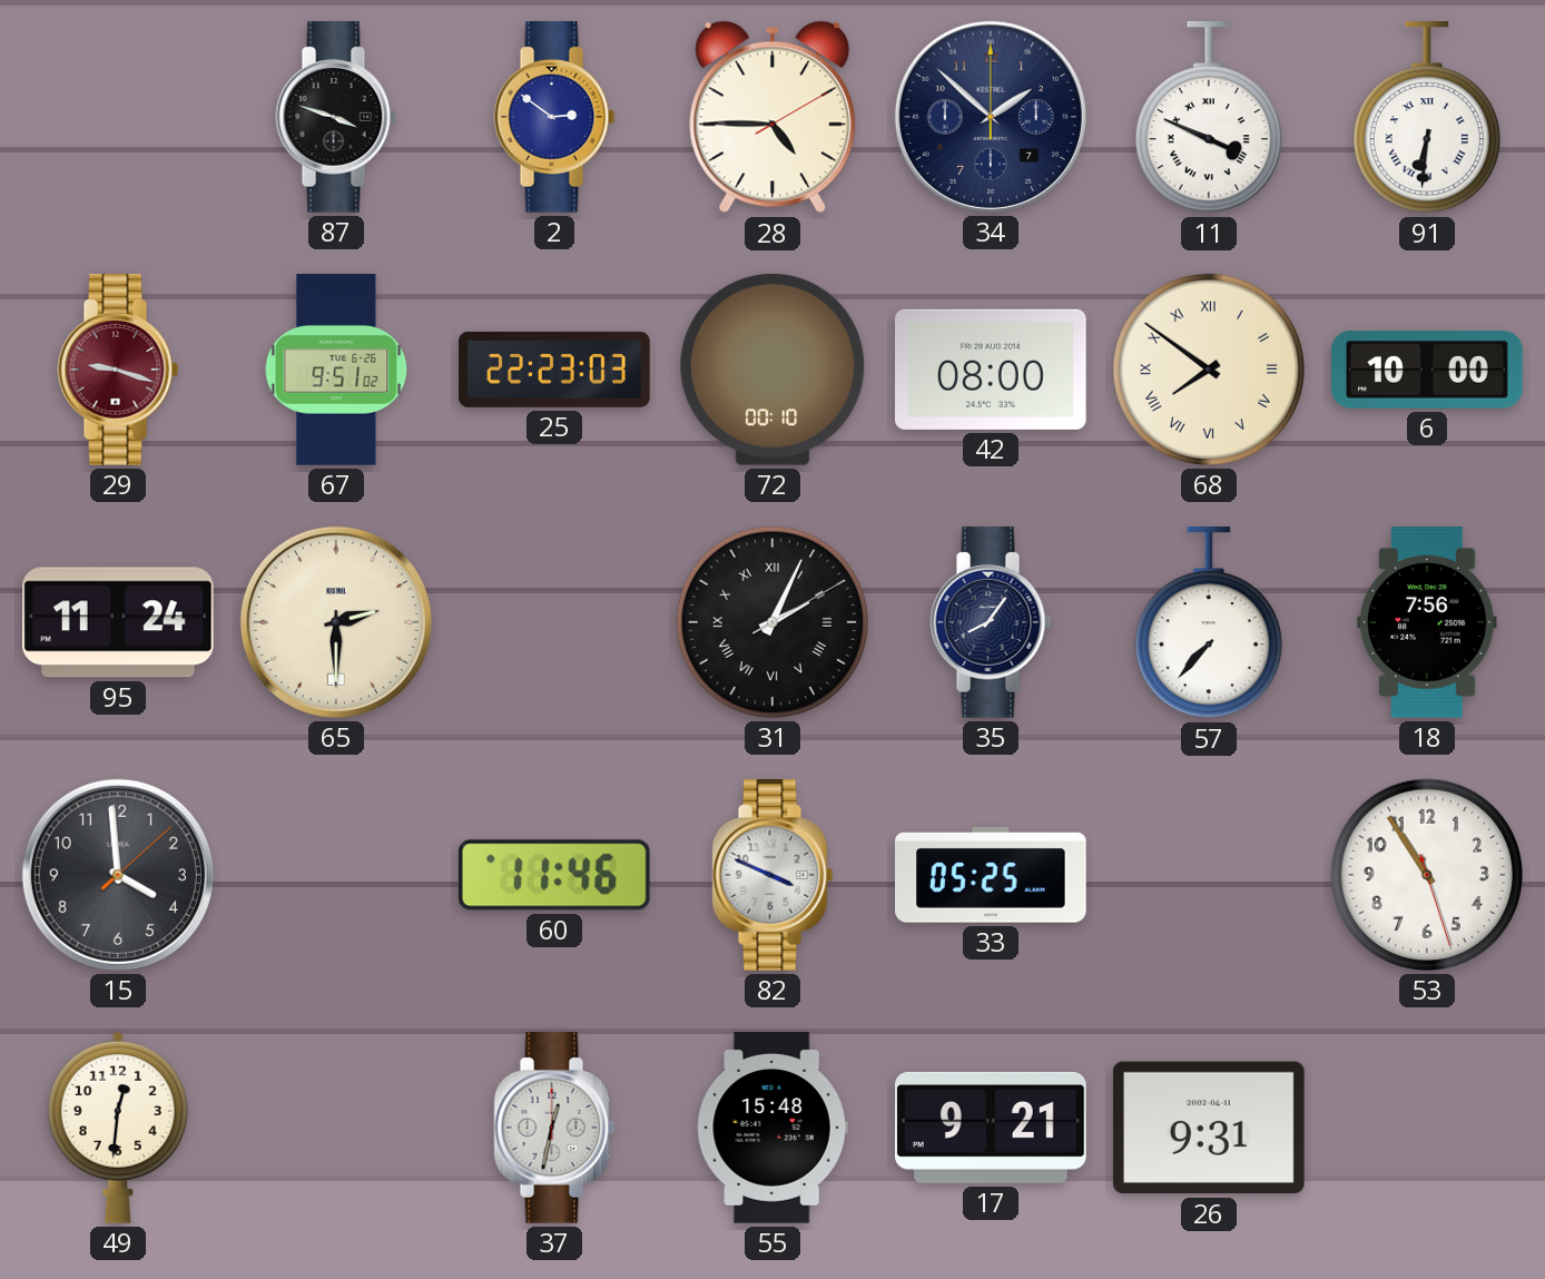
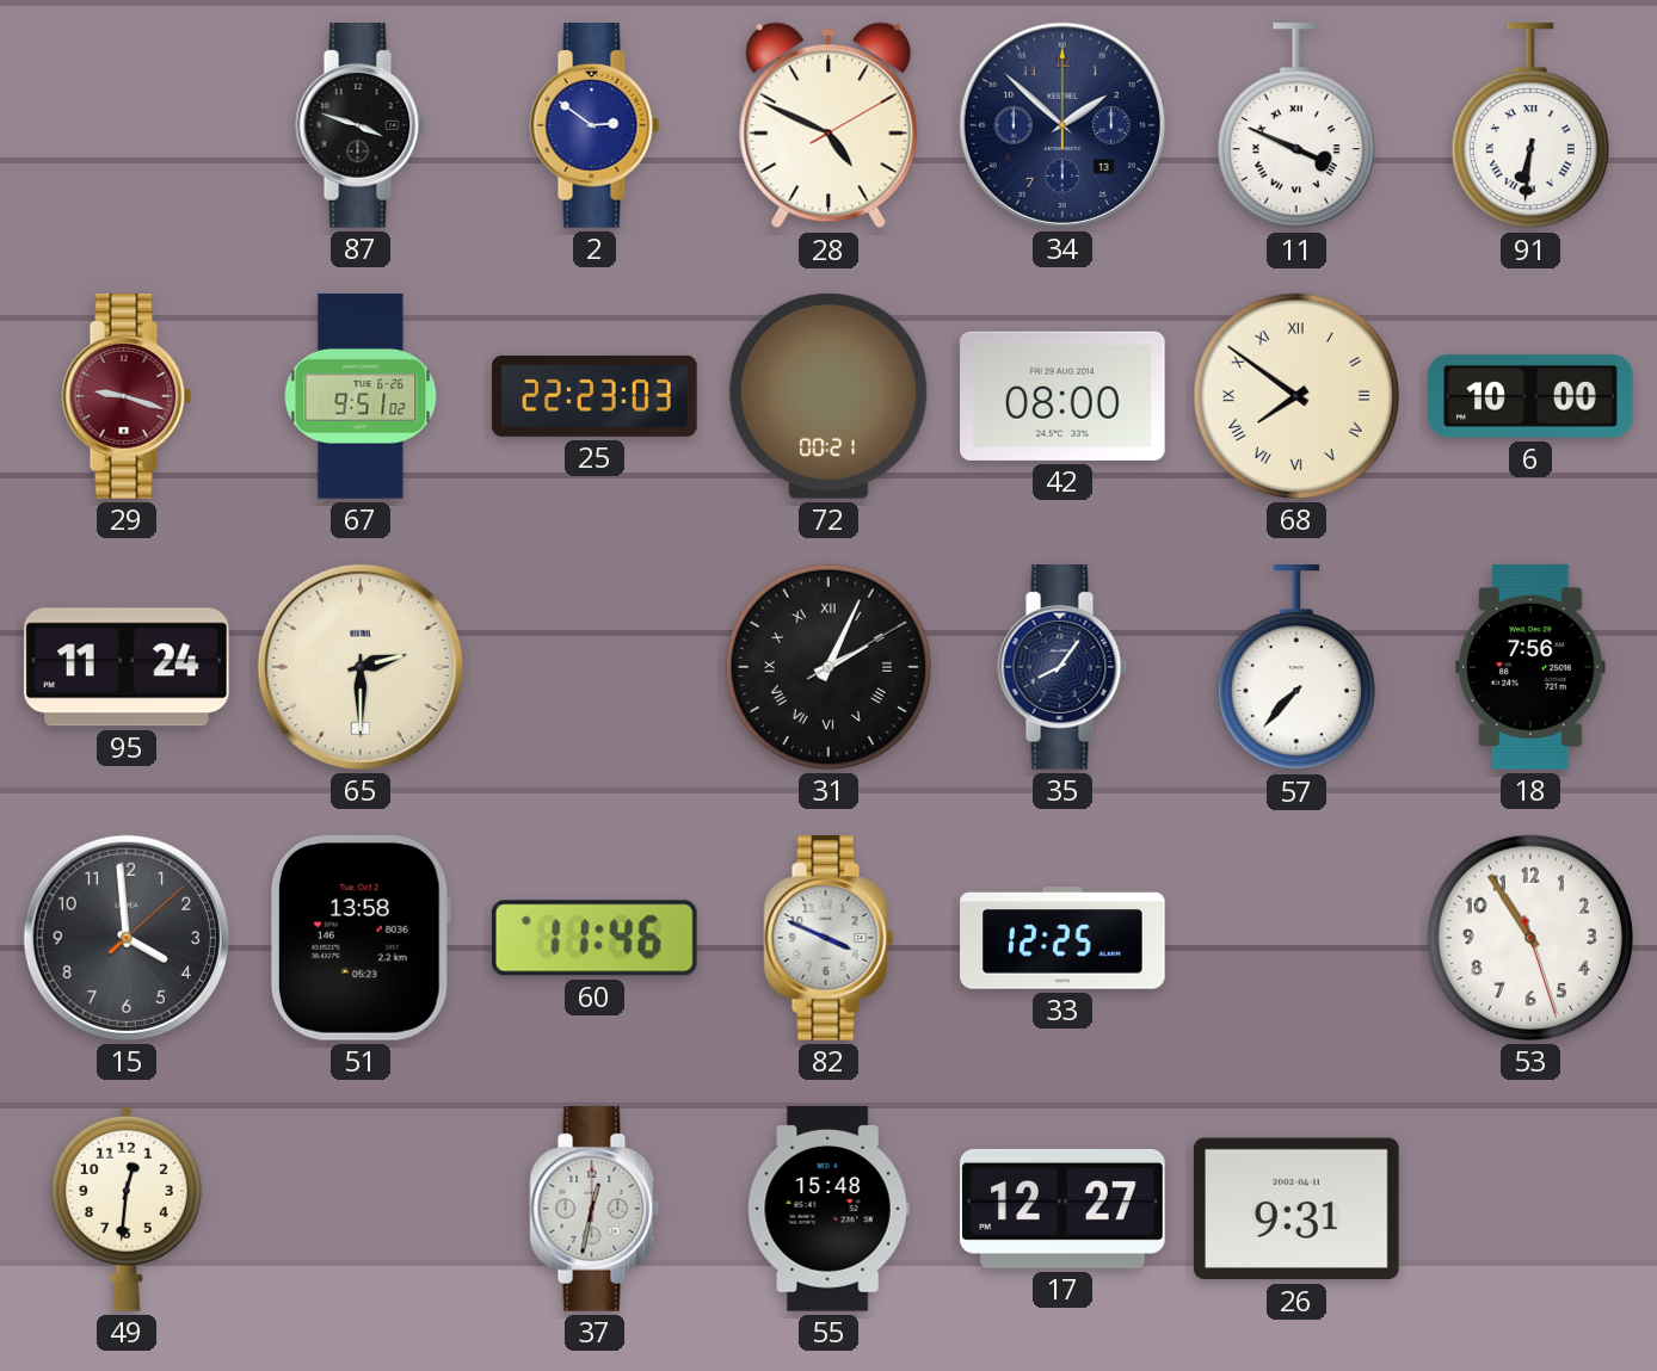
28: 4:45 -> 4:49
34 date: 7 -> 13
72: 00:10 -> 00:21
51: none -> 13:58
33: 05:25 -> 12:25
17: 9:21 -> 12:27
